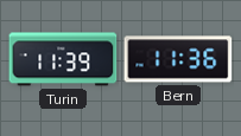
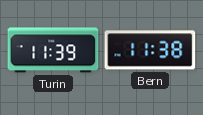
Bern: 11:36 -> 11:38
